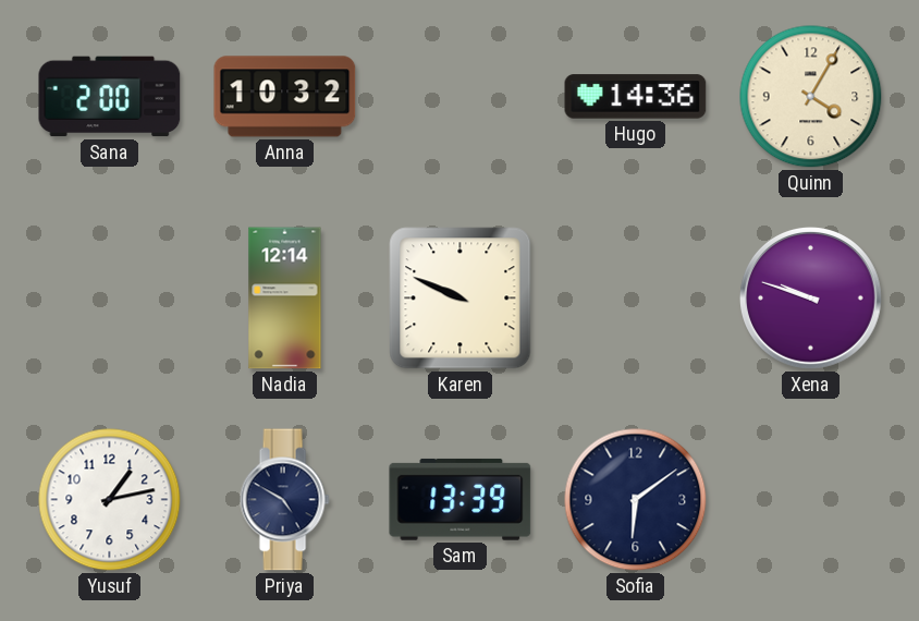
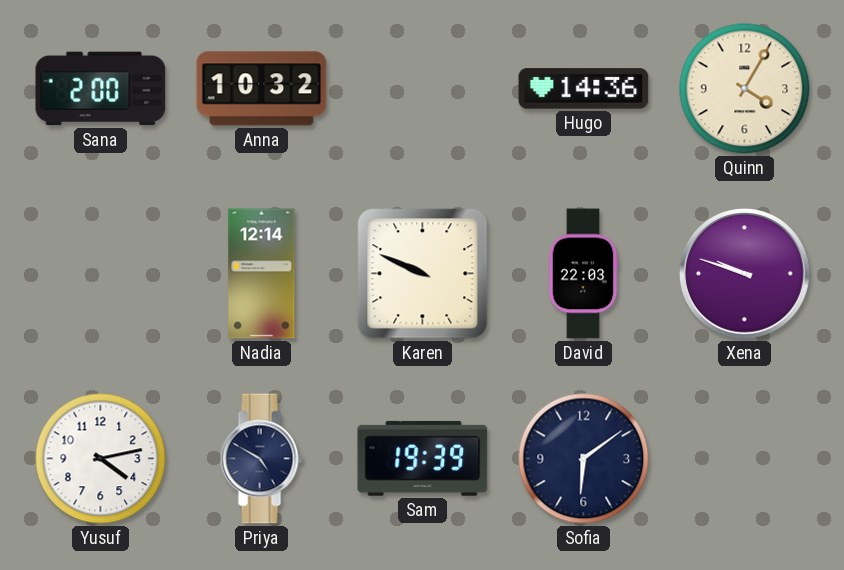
David: none -> 22:03
Yusuf: 1:13 -> 4:13
Sam: 13:39 -> 19:39
